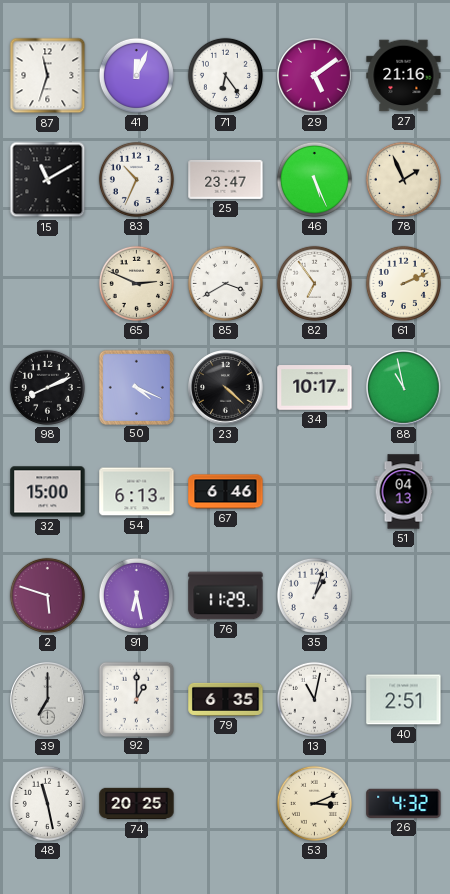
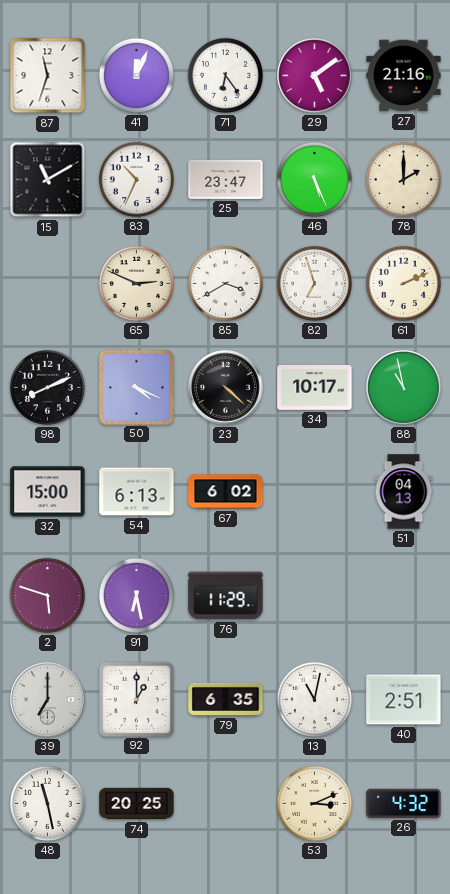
78: 1:56 -> 2:00
82: 6:54 -> 6:57
67: 6:46 -> 6:02
35: 1:03 -> none
